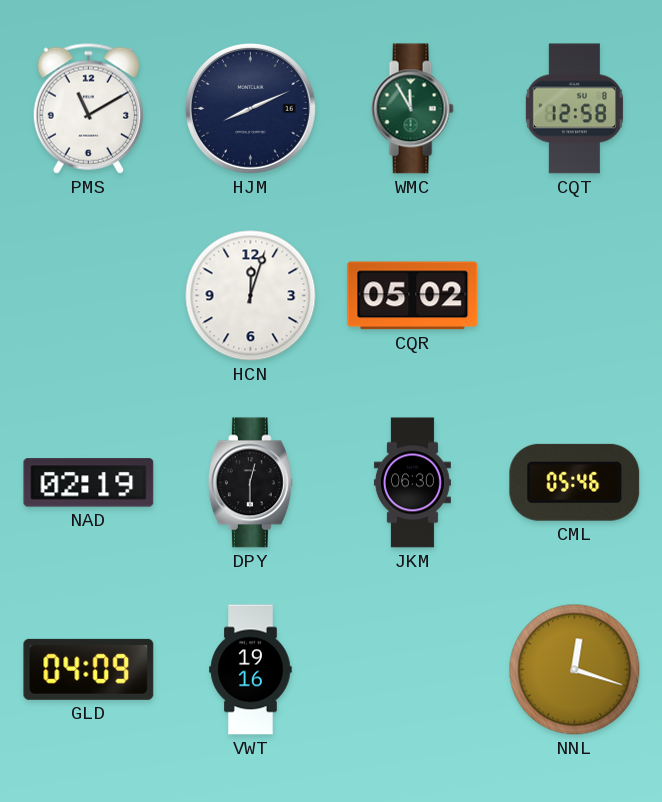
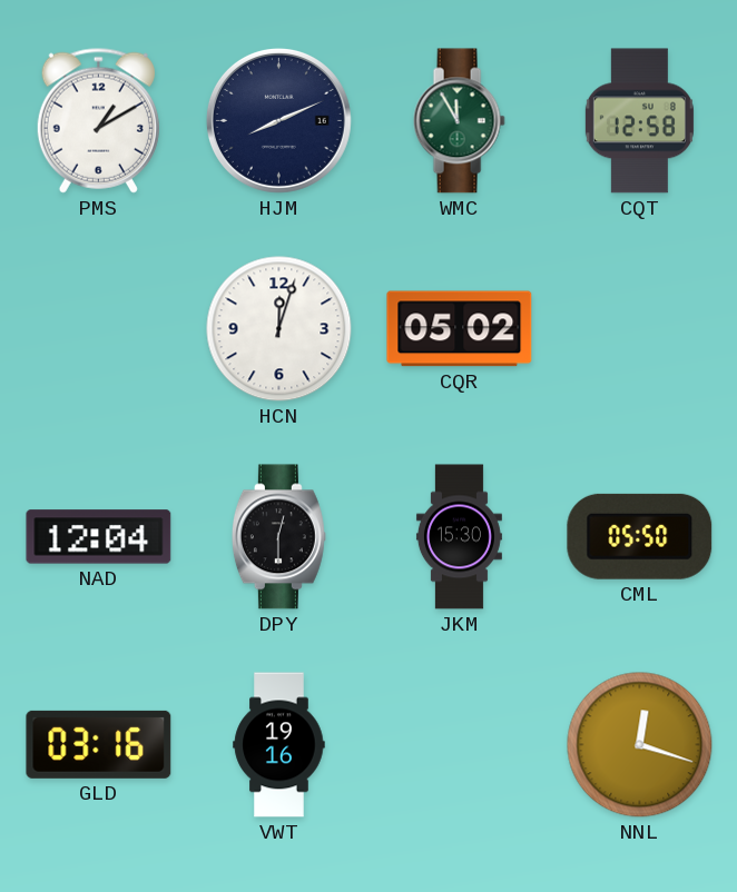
PMS: 11:10 -> 1:10
NAD: 02:19 -> 12:04
JKM: 06:30 -> 15:30
CML: 05:46 -> 05:50
GLD: 04:09 -> 03:16
